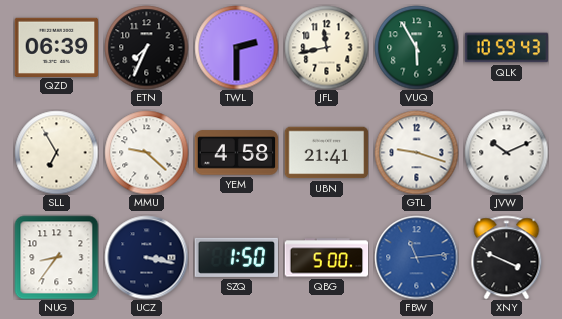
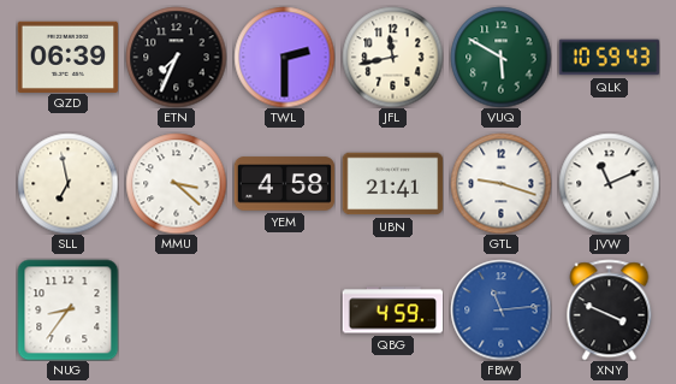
VUQ: 5:55 -> 5:50
SLL: 6:55 -> 6:58
MMU: 9:22 -> 3:22
JVW: 10:11 -> 11:11
UCZ: 3:17 -> none
SZQ: 1:50 -> none
QBG: 5:00 -> 4:59
